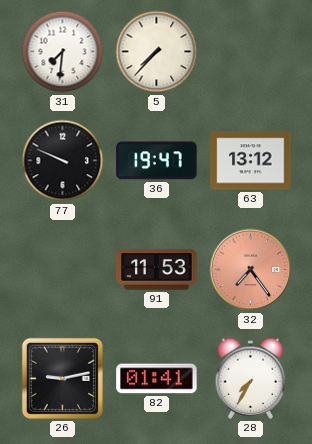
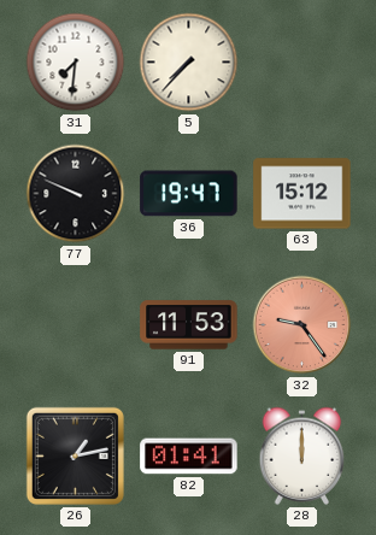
63: 13:12 -> 15:12
32: 7:24 -> 9:24
26: 9:13 -> 1:13
28: 7:35 -> 12:00
